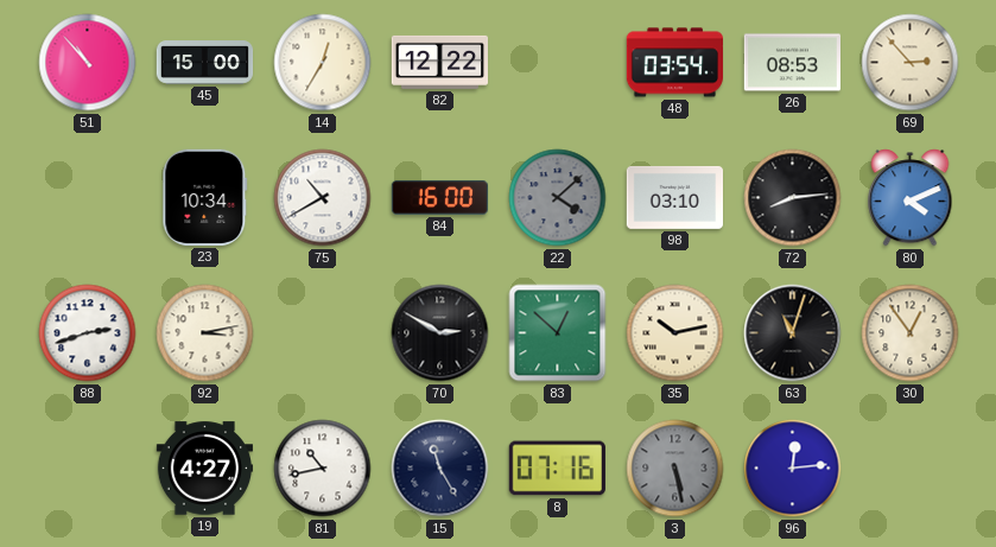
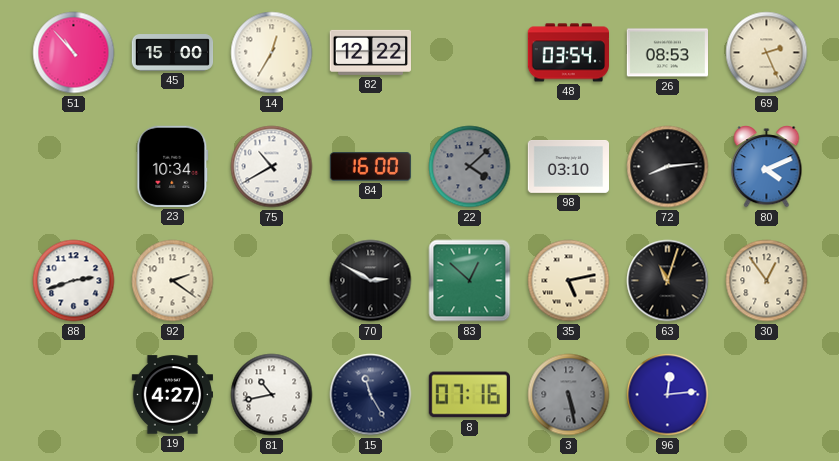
69: 2:53 -> 2:26
92: 3:13 -> 2:21
35: 10:13 -> 5:13
